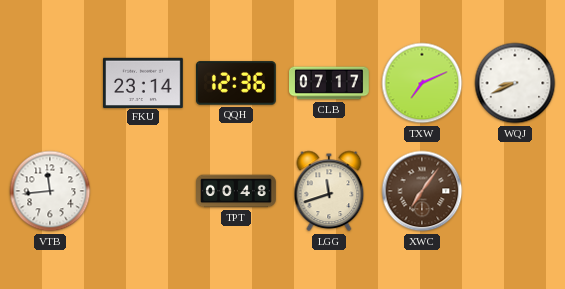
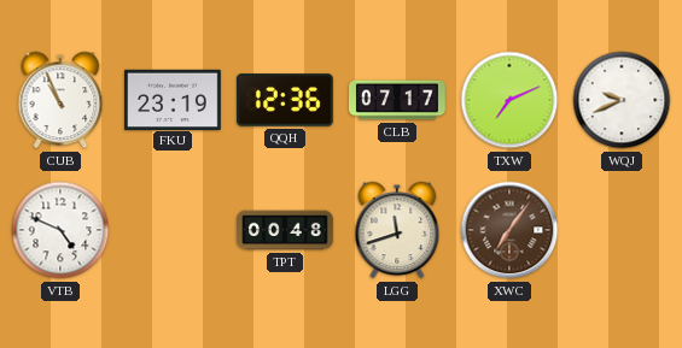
CUB: none -> 10:56
FKU: 23:14 -> 23:19
WQJ: 8:41 -> 9:41
VTB: 11:44 -> 4:49
